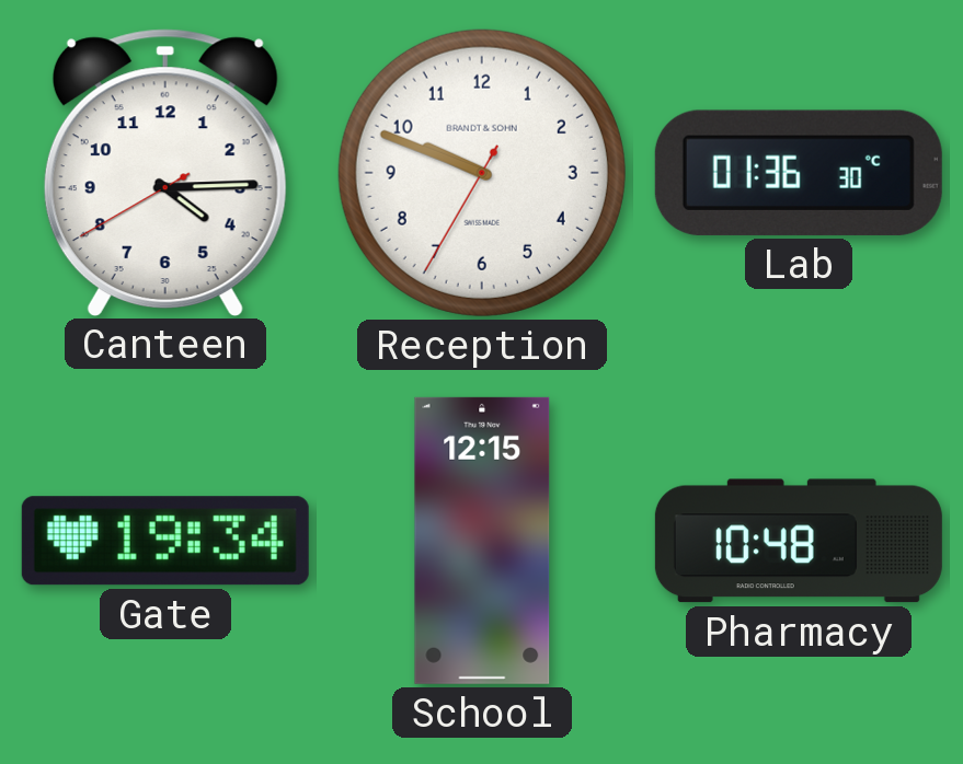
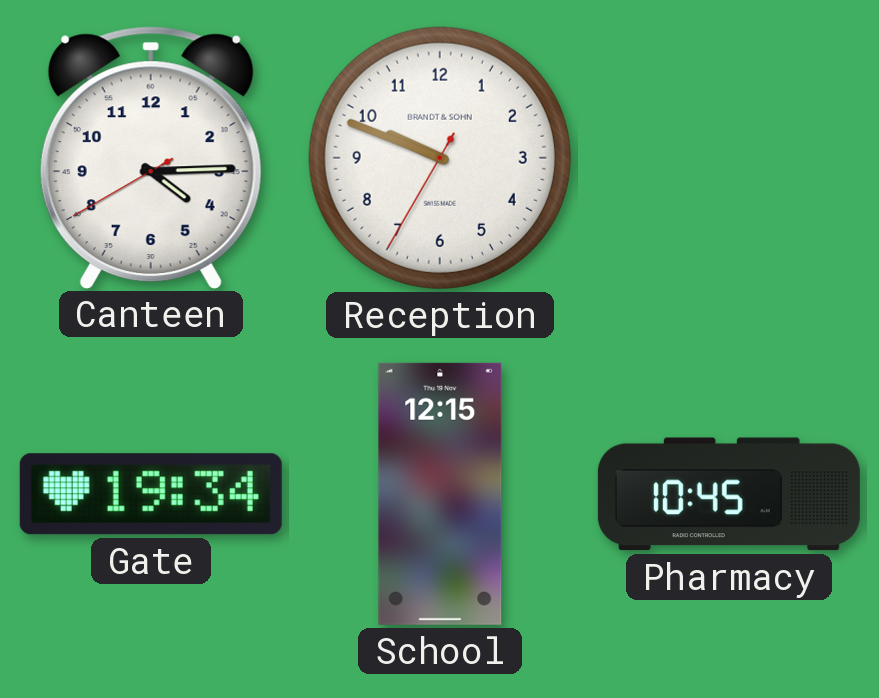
Lab: 01:36 -> none
Pharmacy: 10:48 -> 10:45
